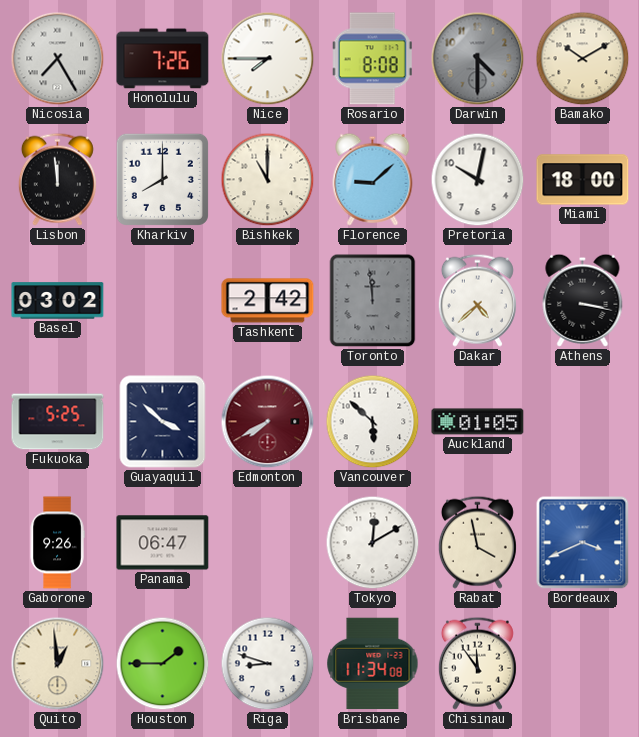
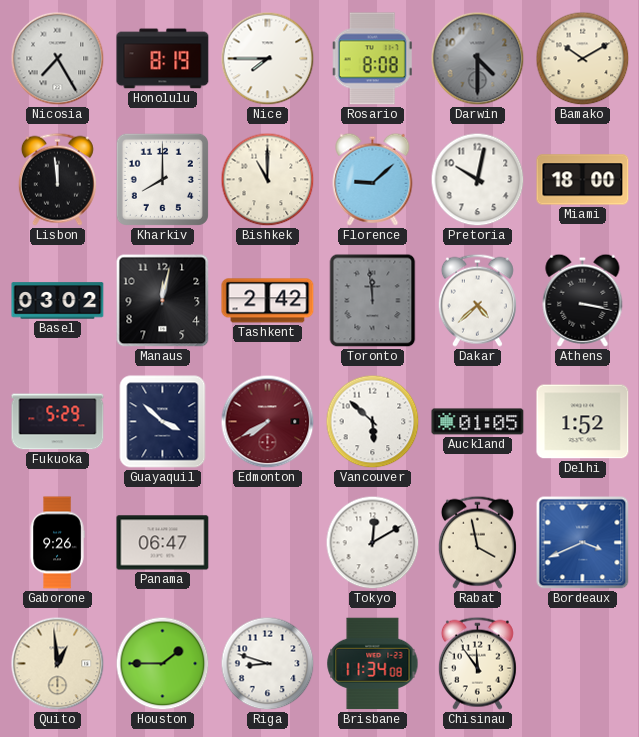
Honolulu: 7:26 -> 8:19
Manaus: none -> 12:02
Fukuoka: 5:25 -> 5:29
Delhi: none -> 1:52
